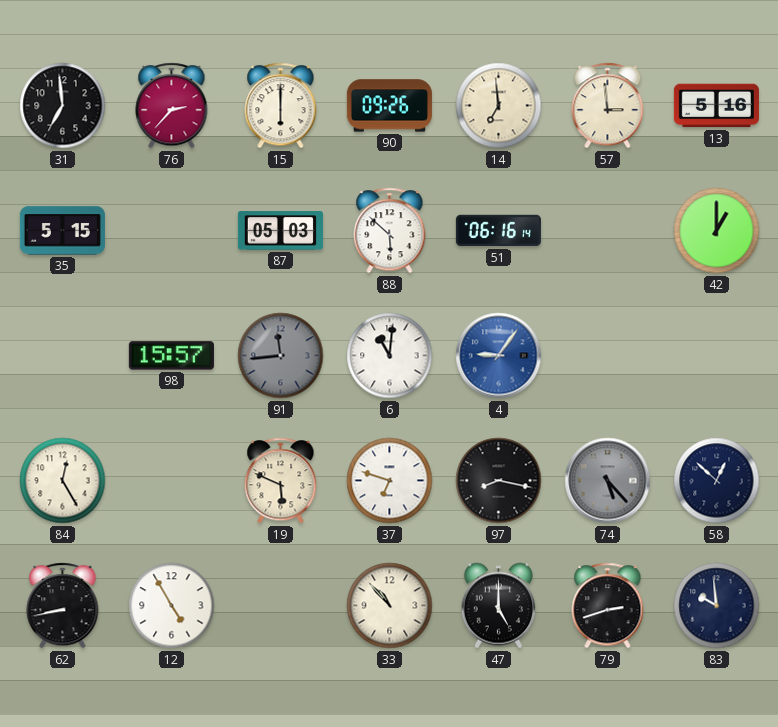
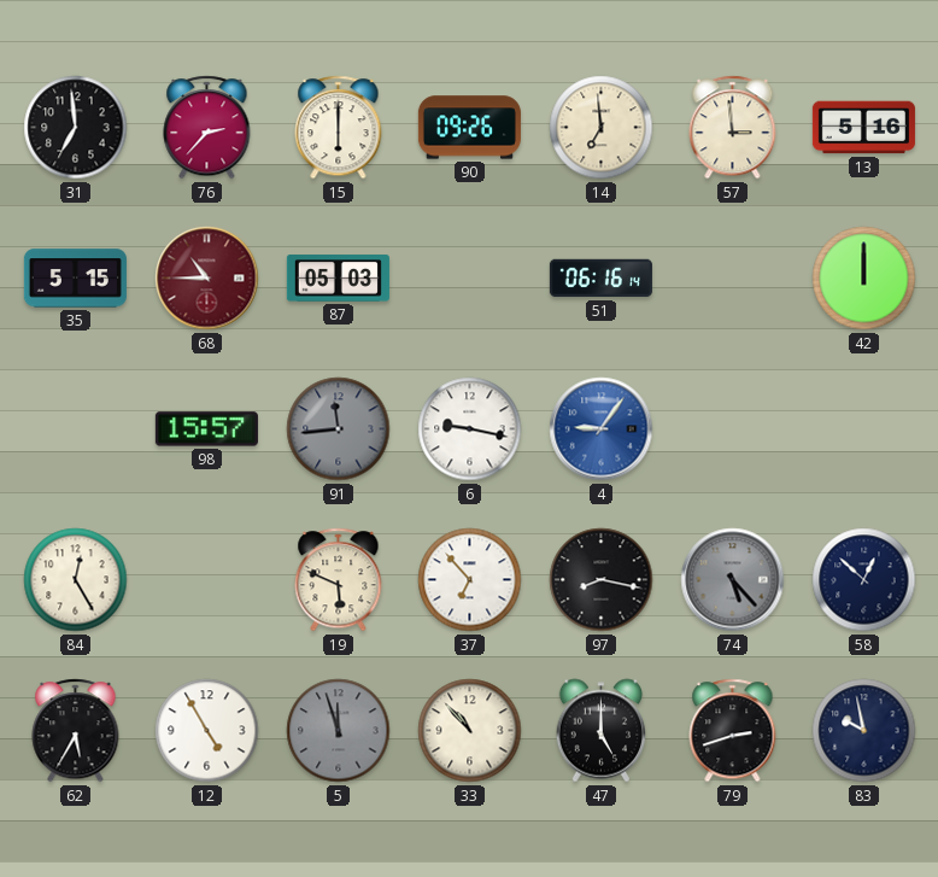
68: none -> 10:45
88: 5:52 -> none
42: 1:00 -> 12:00
6: 11:01 -> 9:17
37: 6:48 -> 6:53
62: 8:43 -> 5:35
5: none -> 11:57
83: 9:59 -> 9:58
